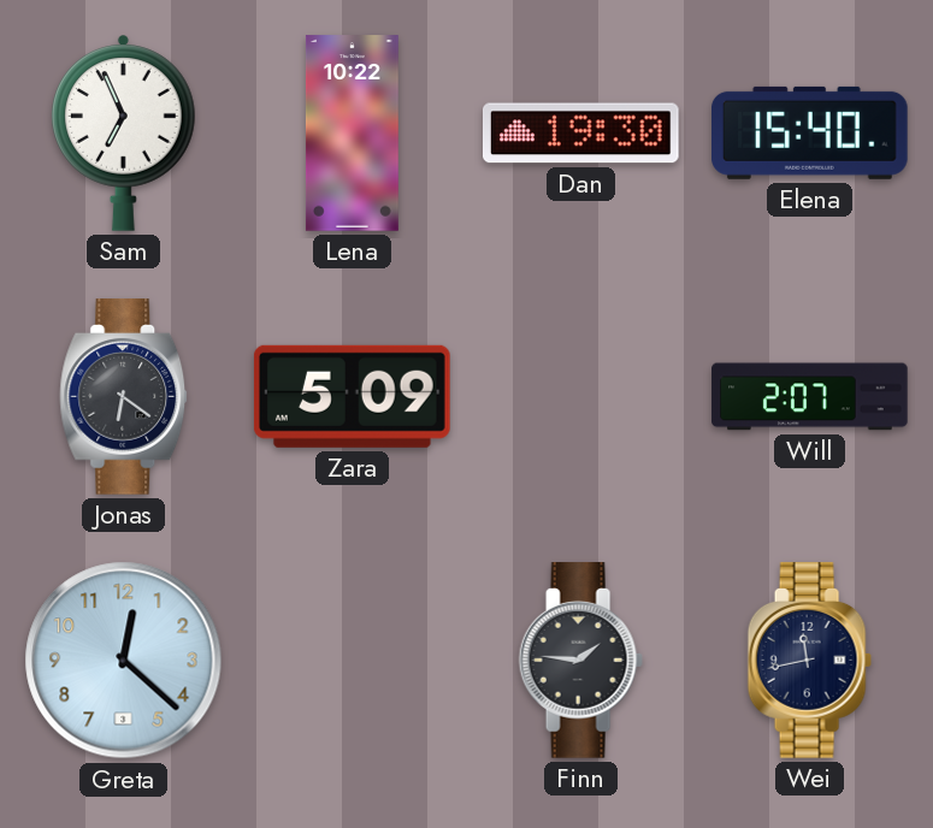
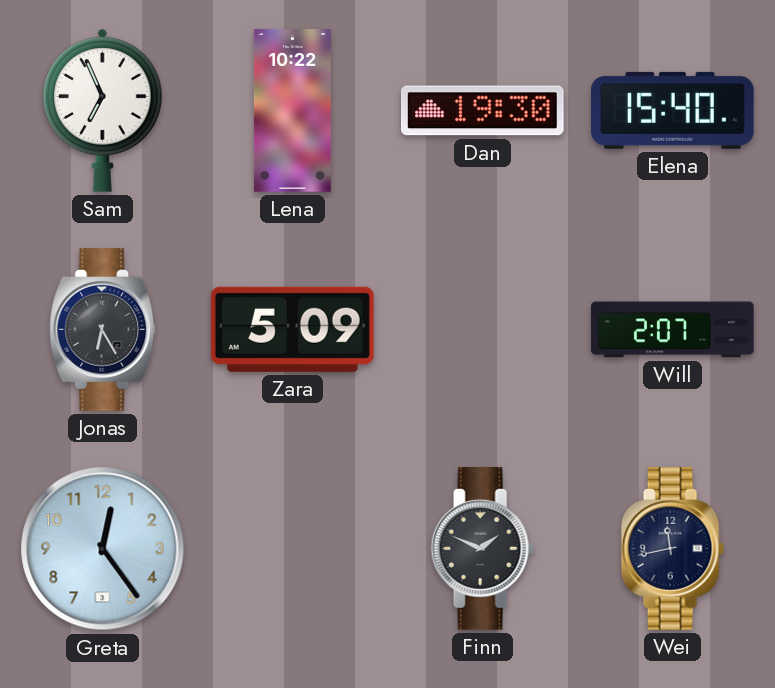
Jonas: 6:21 -> 6:25
Greta: 12:22 -> 12:24
Finn: 1:46 -> 1:49
